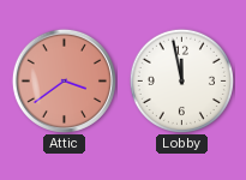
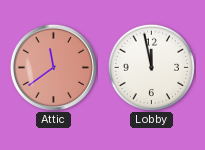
Attic: 3:39 -> 11:39
